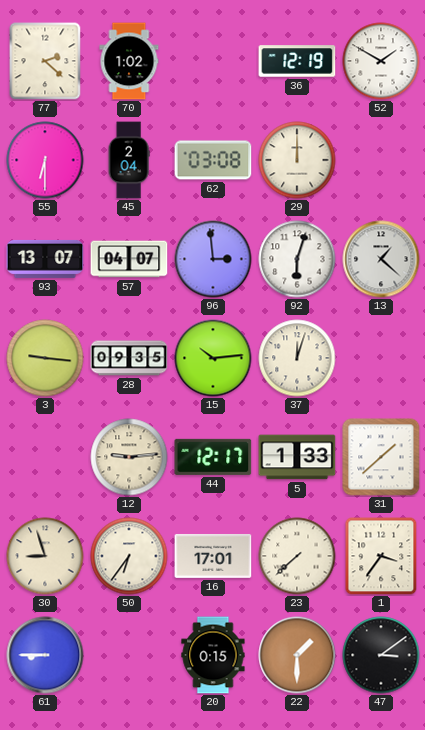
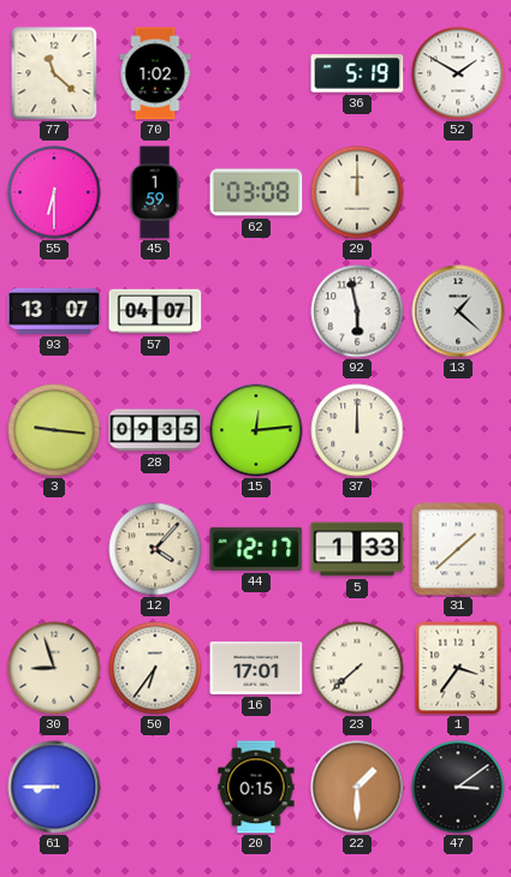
77: 2:22 -> 11:22
36: 12:19 -> 5:19
45: 2:04 -> 1:59
96: 2:59 -> none
92: 6:03 -> 5:58
15: 10:14 -> 12:14
37: 12:03 -> 12:00
12: 9:14 -> 4:07
